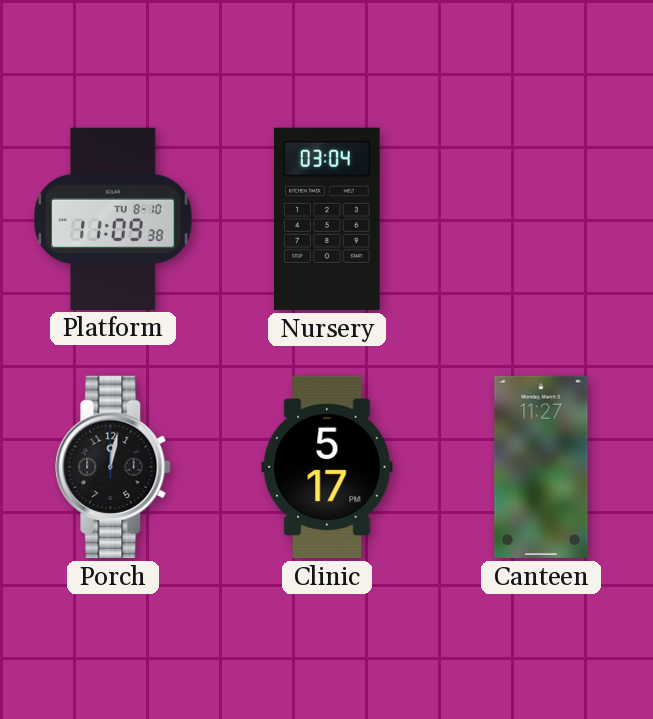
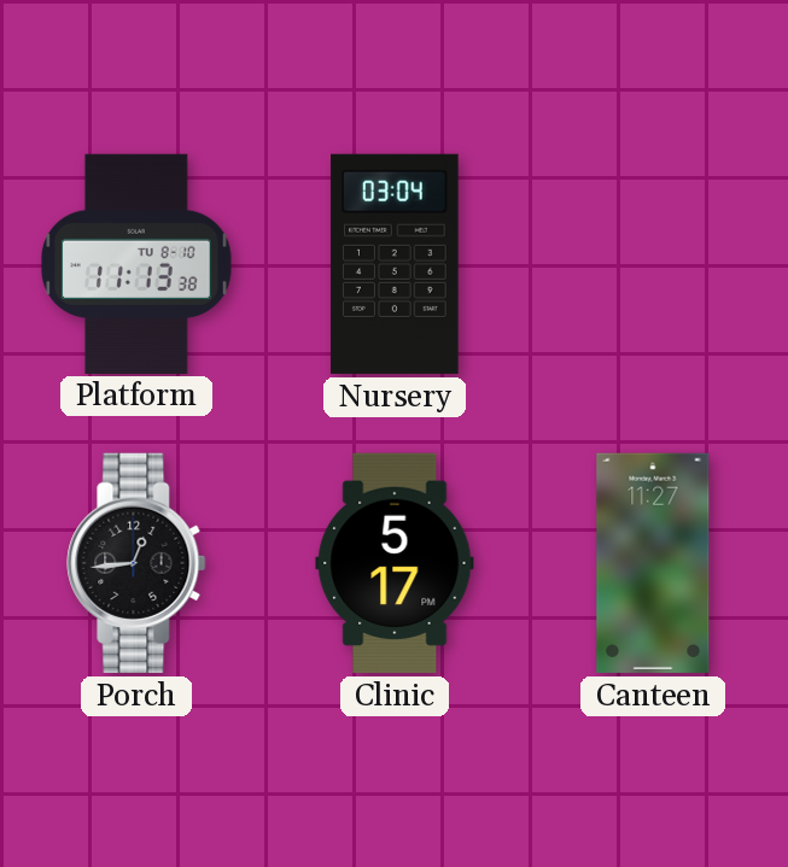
Platform: 11:09 -> 11:13
Porch: 12:02 -> 12:44
